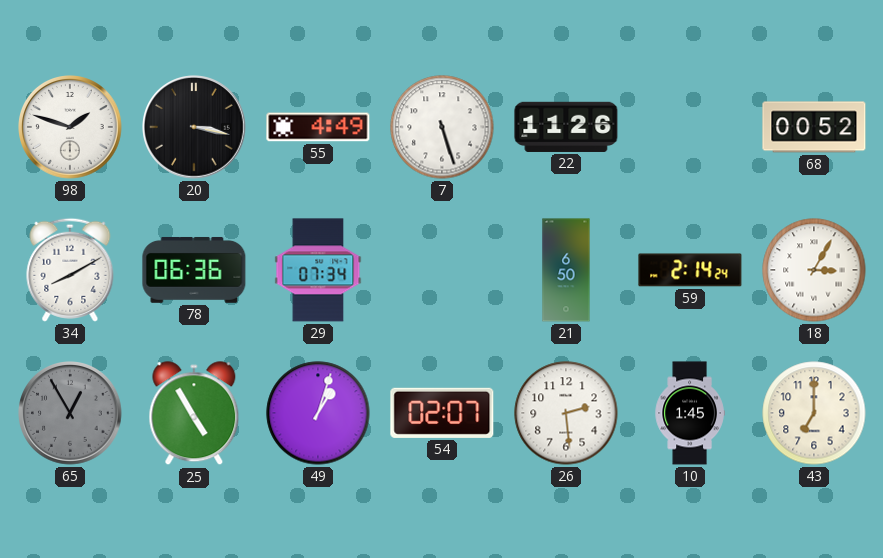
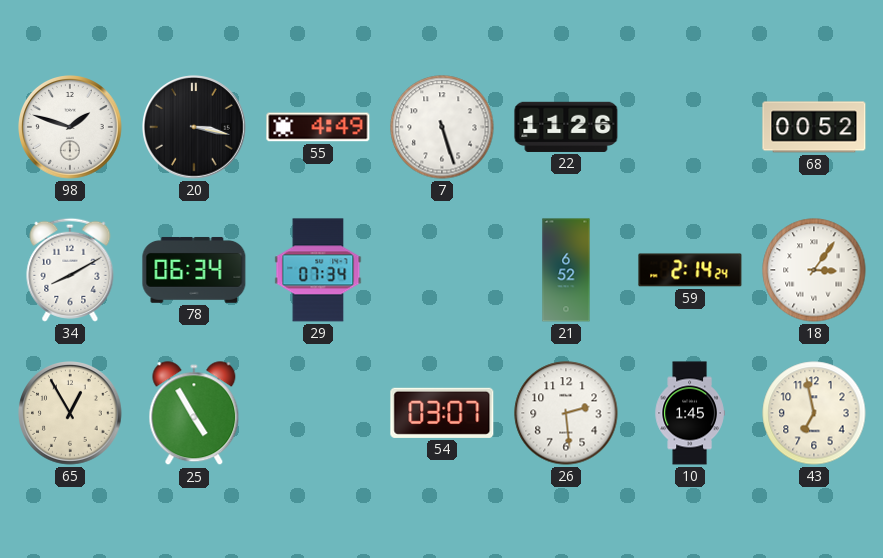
78: 06:36 -> 06:34
21: 6:50 -> 6:52
18: 3:05 -> 3:06
65 dial: grey -> cream
49: 1:03 -> none
54: 02:07 -> 03:07
43: 7:00 -> 6:58
